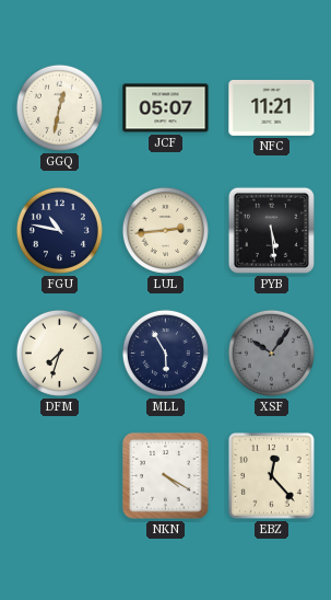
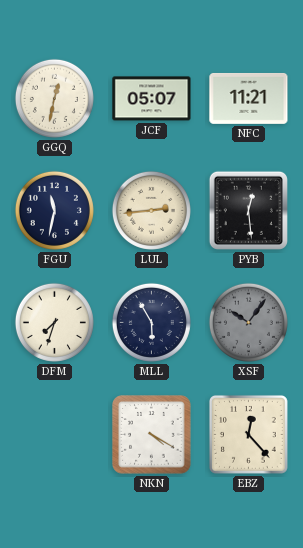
FGU: 10:47 -> 11:32
PYB: 5:29 -> 12:29
